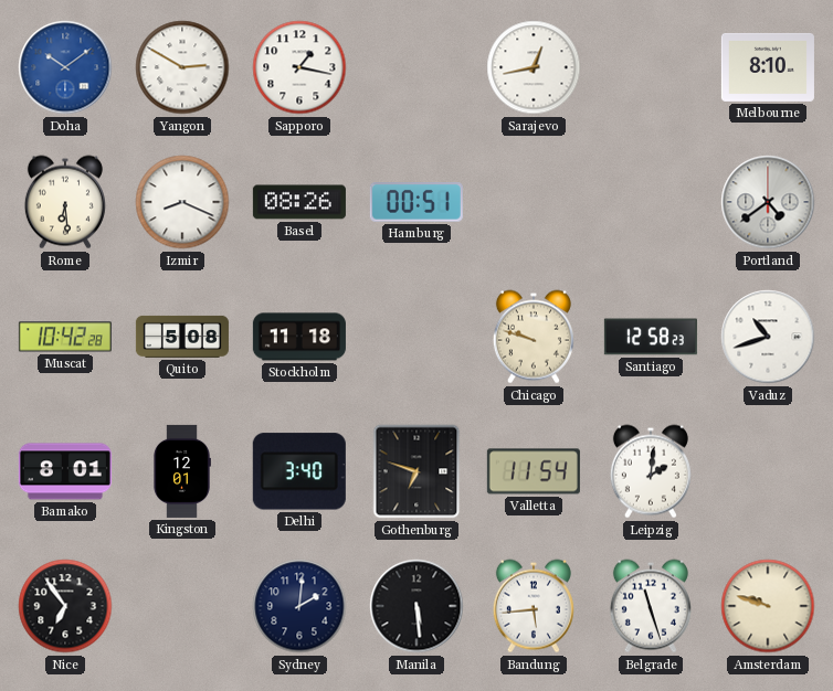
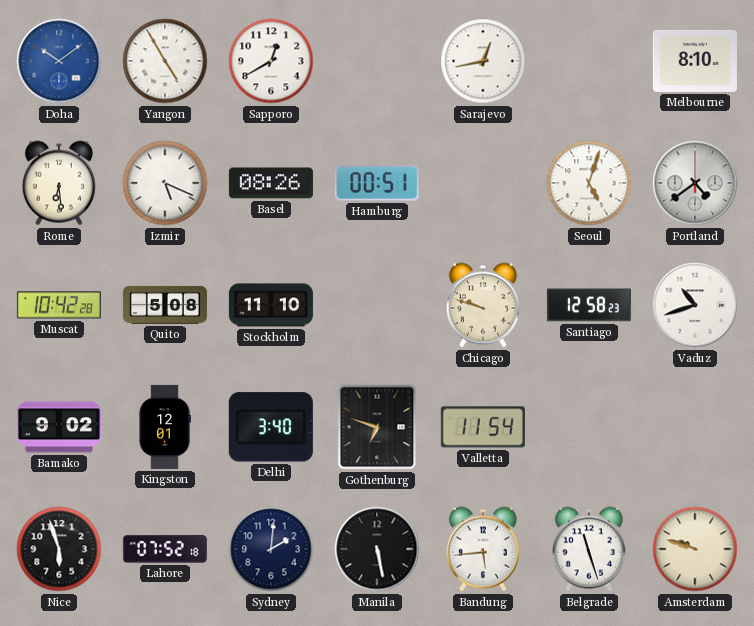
Yangon: 2:50 -> 4:55
Sapporo: 1:17 -> 12:40
Izmir: 8:19 -> 5:19
Seoul: none -> 5:03
Stockholm: 11:18 -> 11:10
Bamako: 8:01 -> 9:02
Leipzig: 2:01 -> none
Nice: 6:54 -> 5:57
Lahore: none -> 07:52
Manila: 5:29 -> 5:28
